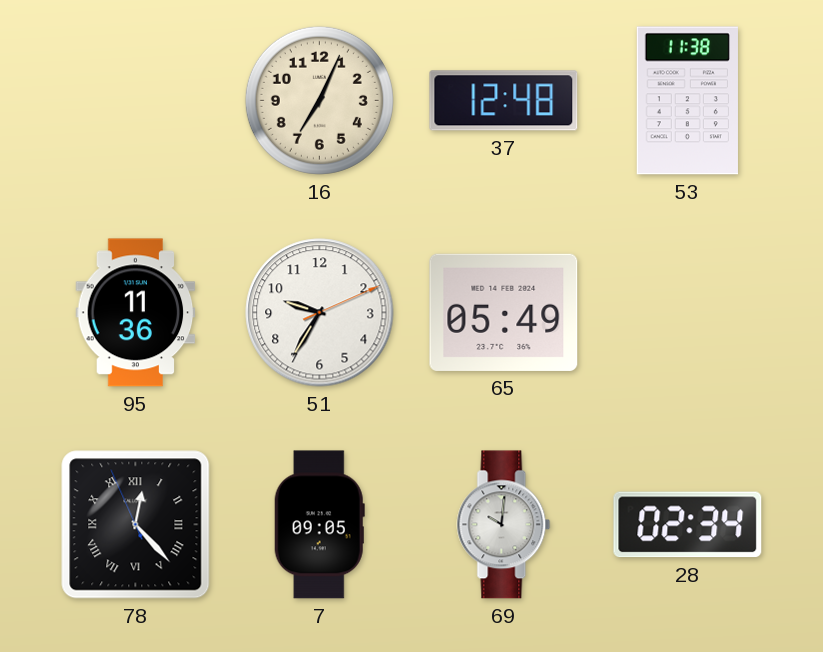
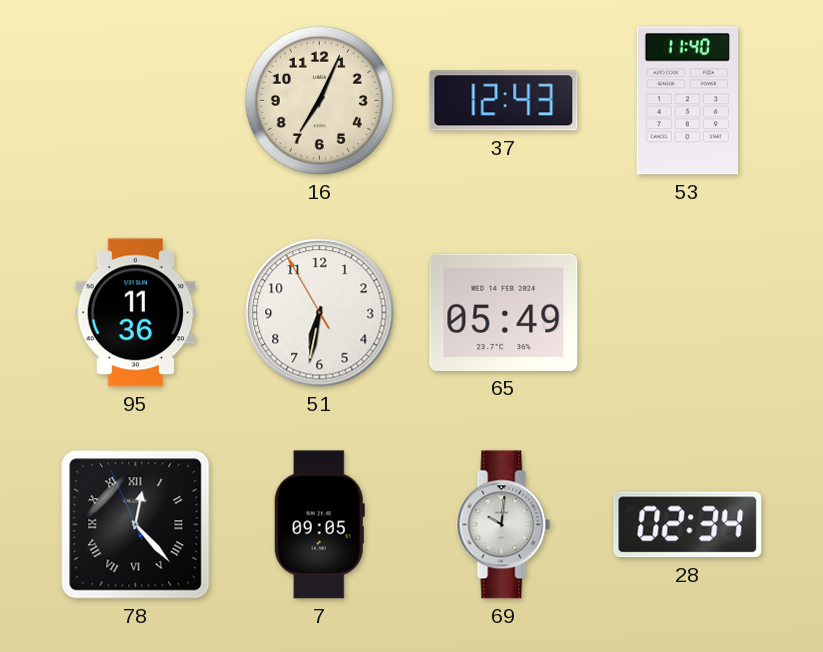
37: 12:48 -> 12:43
53: 11:38 -> 11:40
51: 9:35 -> 6:31
